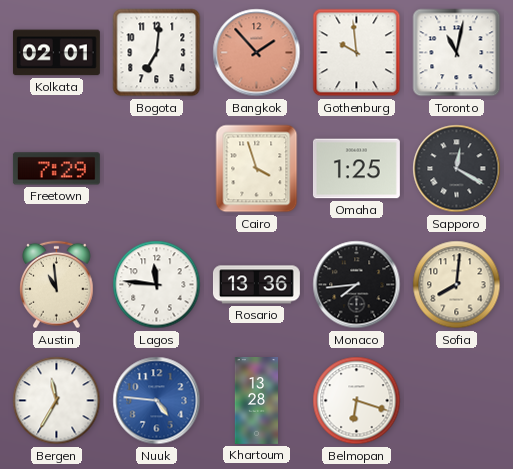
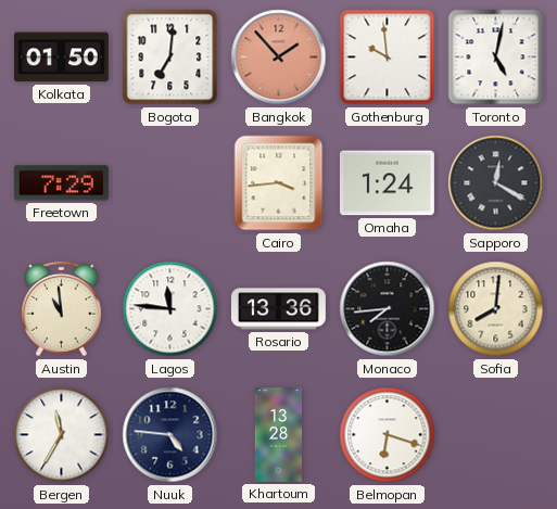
Kolkata: 02:01 -> 01:50
Toronto: 11:02 -> 5:02
Cairo: 3:57 -> 3:44
Omaha: 1:25 -> 1:24
Nuuk dial: blue -> navy
